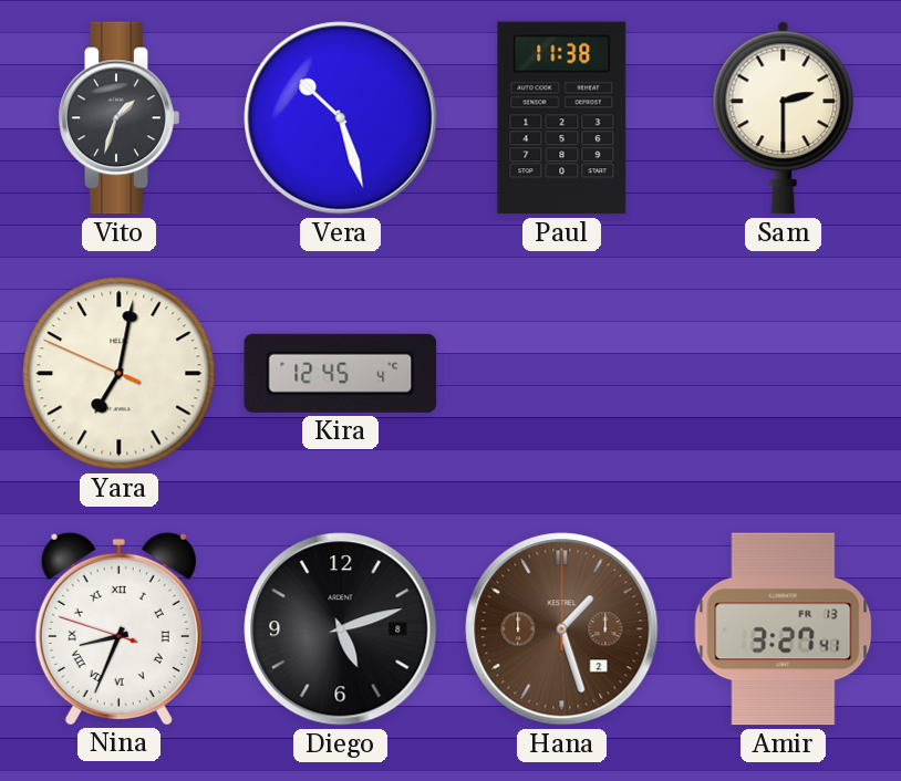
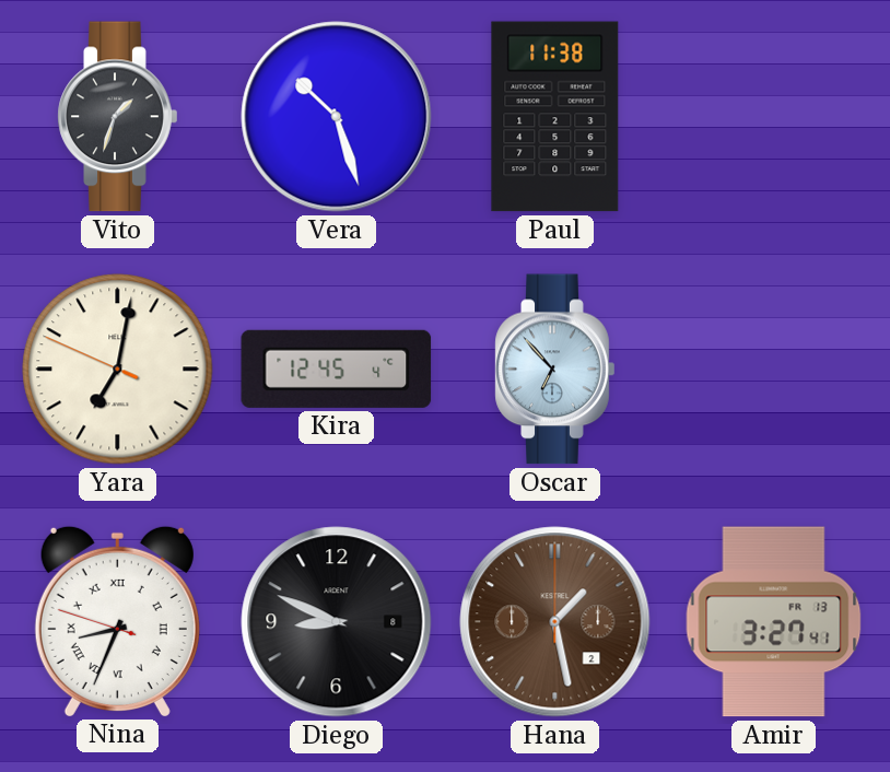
Sam: 2:30 -> none
Oscar: none -> 6:53
Diego: 5:12 -> 8:49
Hana: 1:27 -> 1:28
